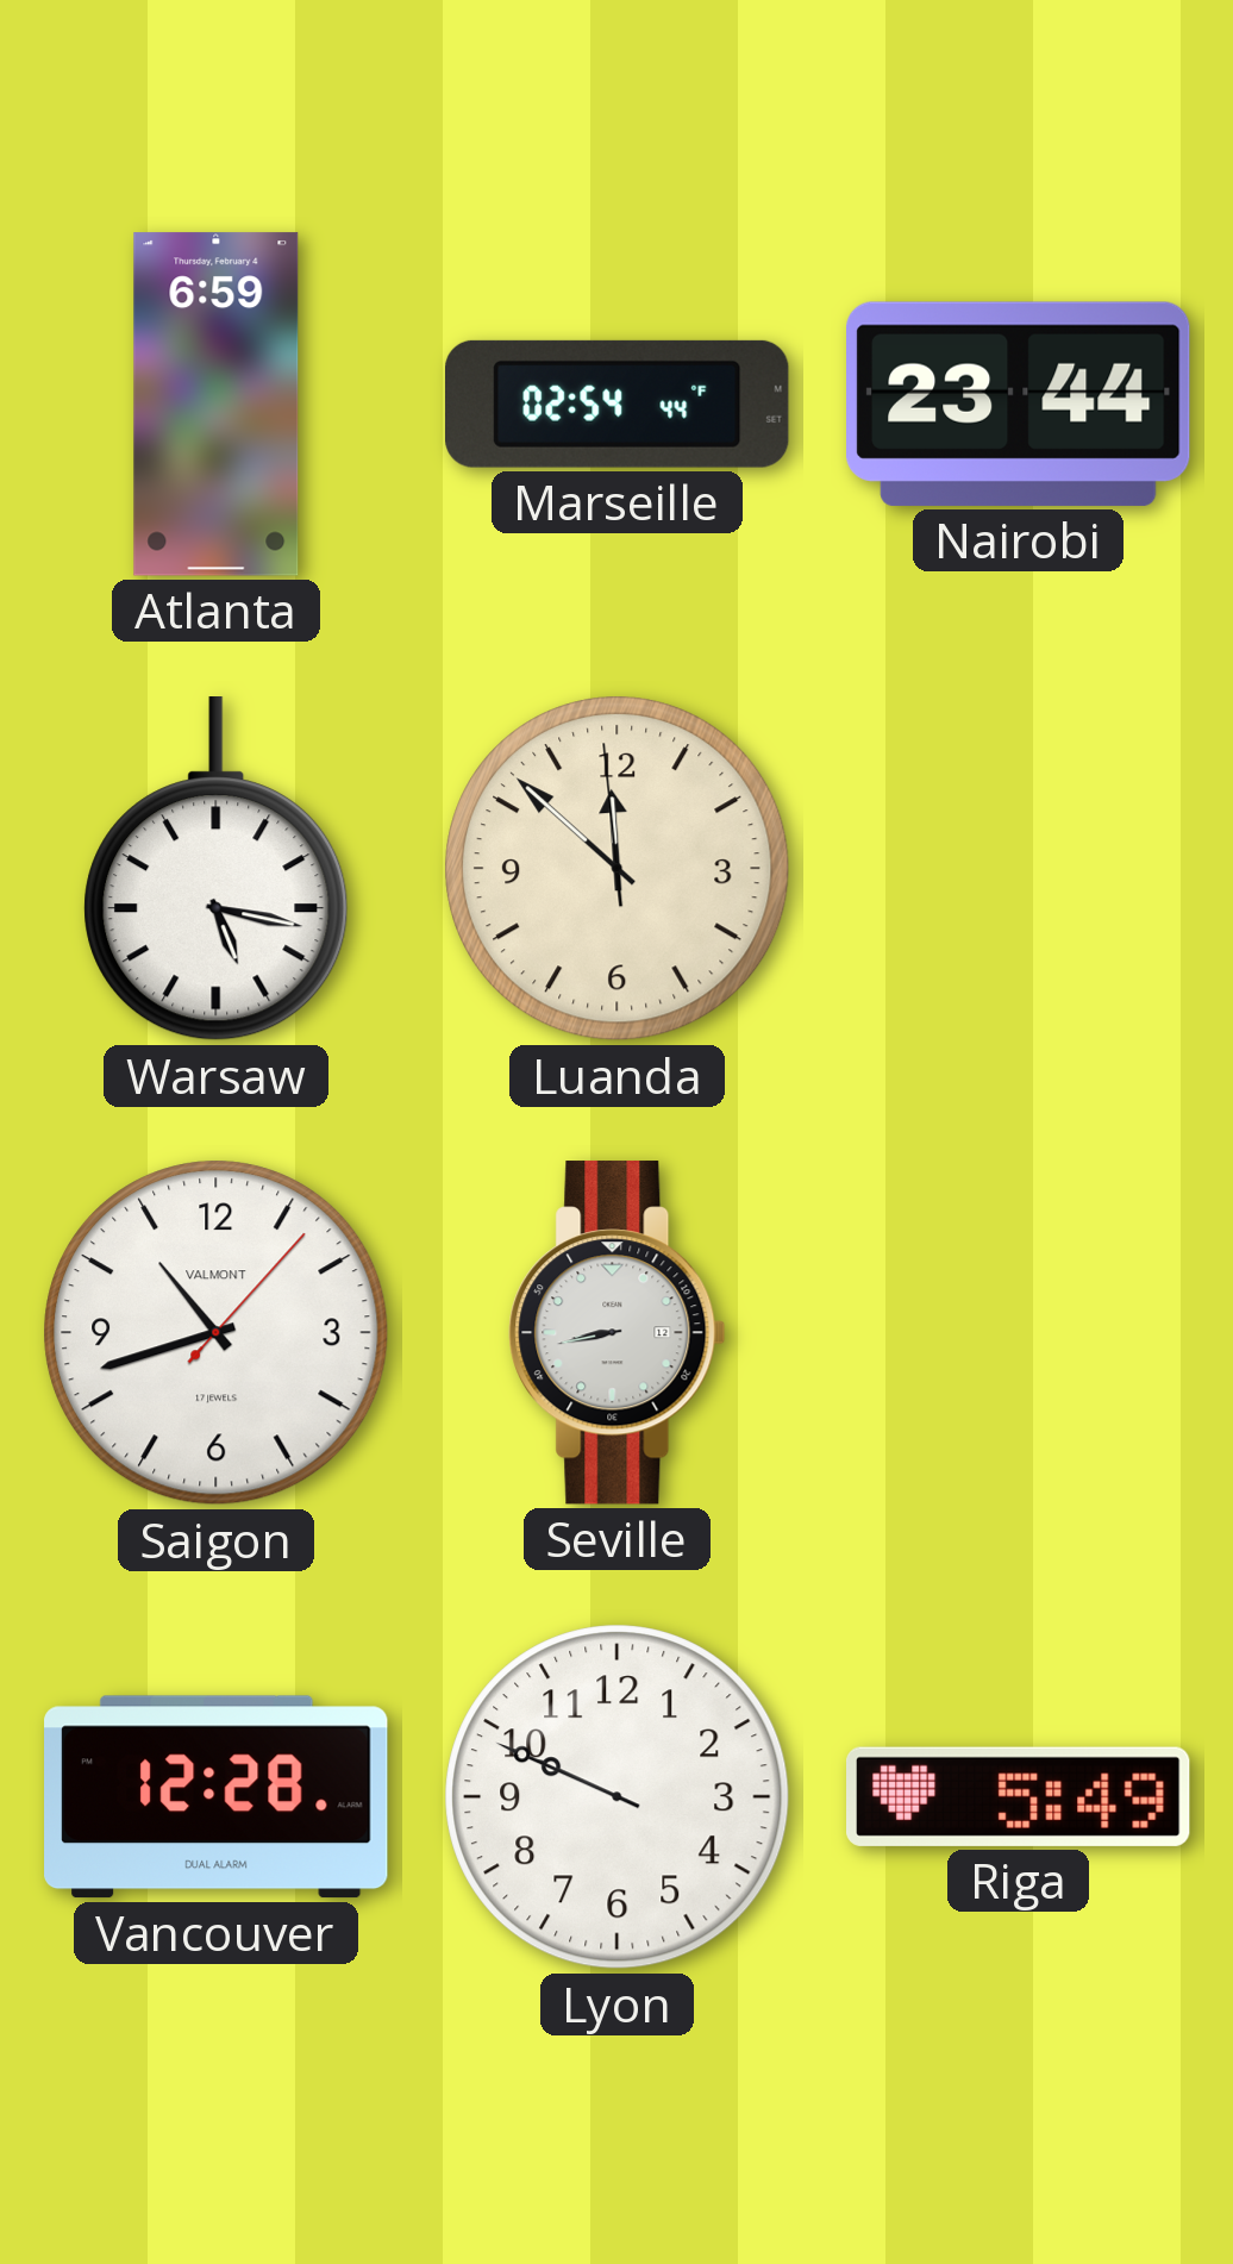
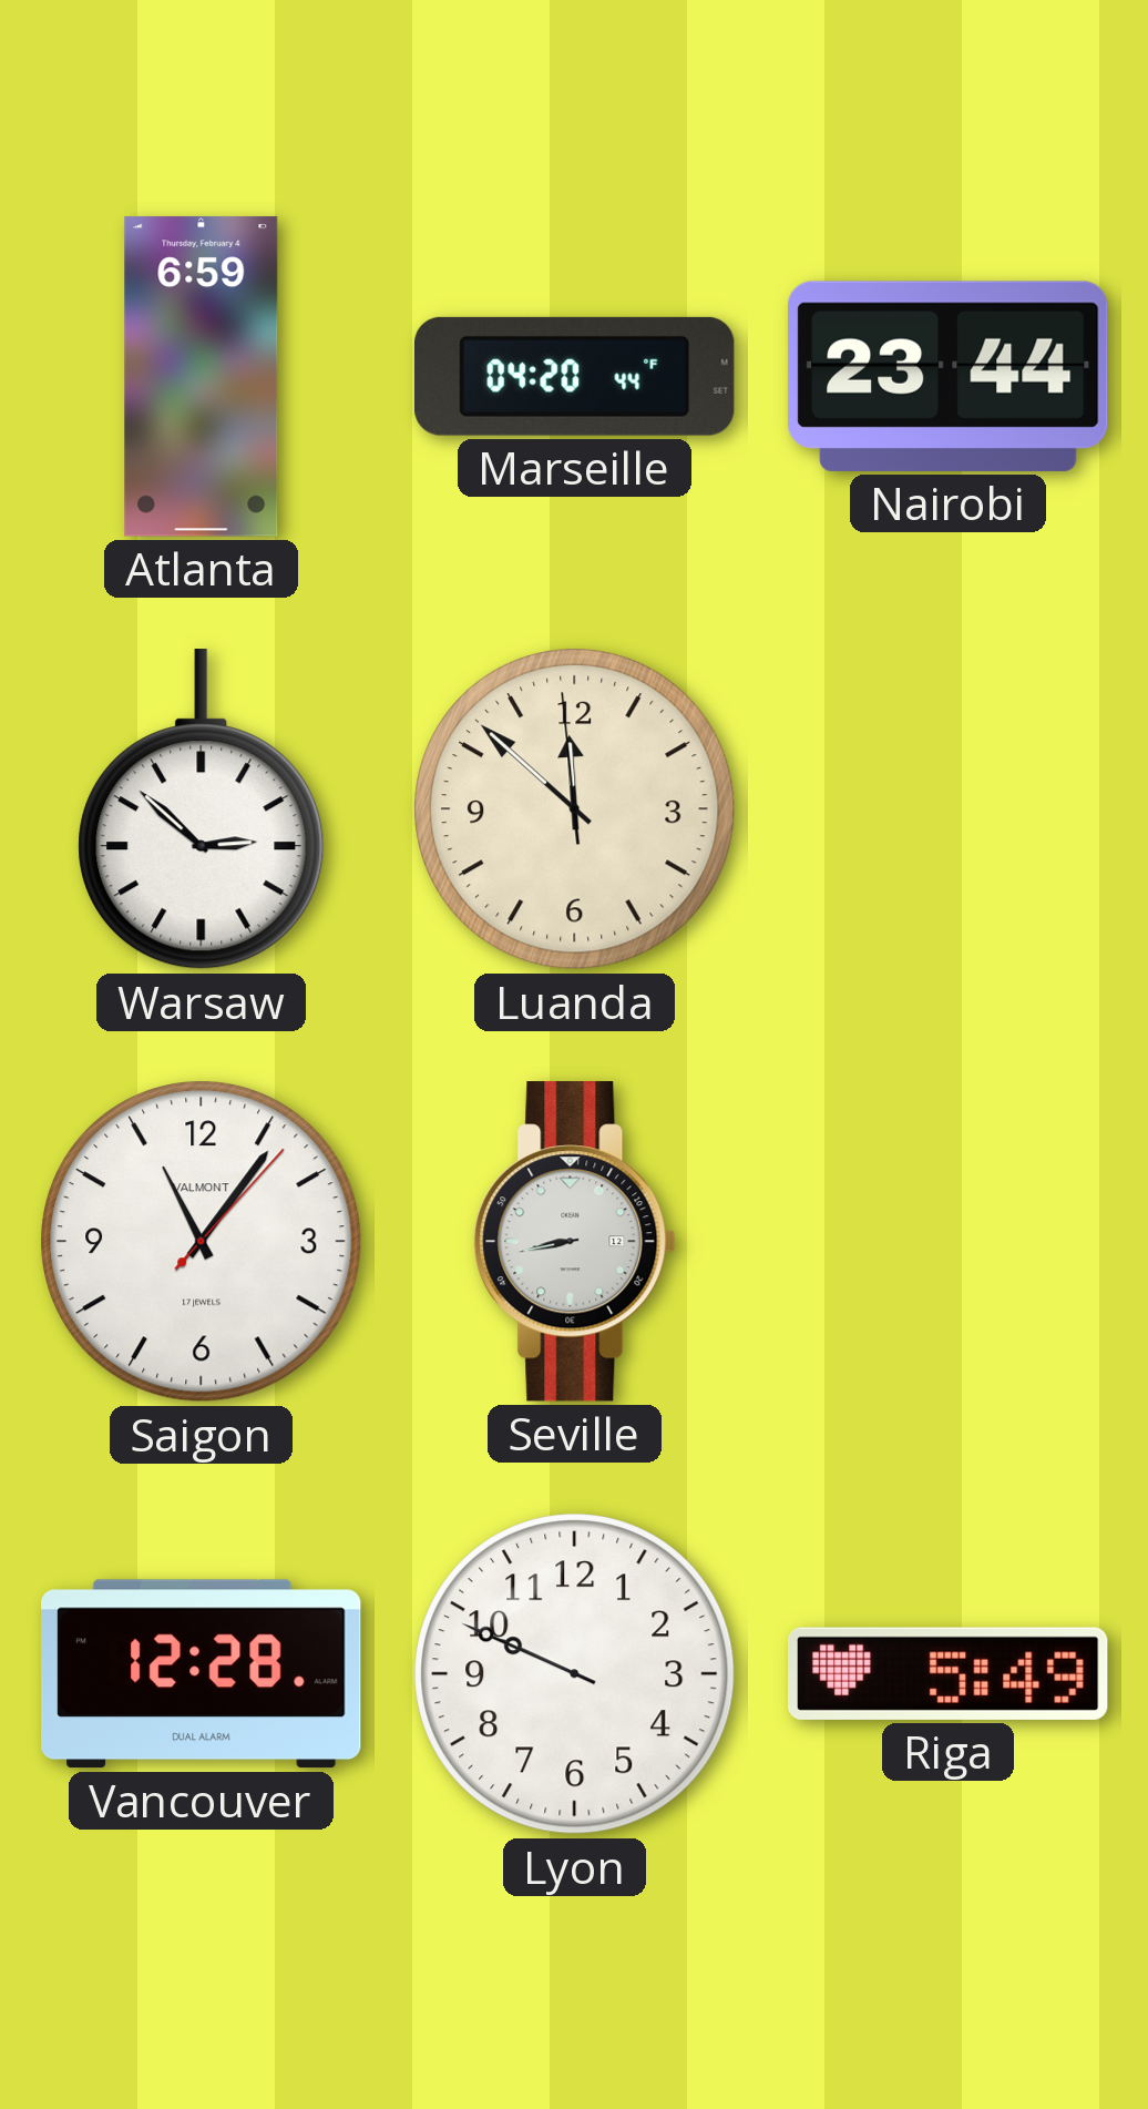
Marseille: 02:54 -> 04:20
Warsaw: 5:17 -> 2:52
Saigon: 10:42 -> 11:06
